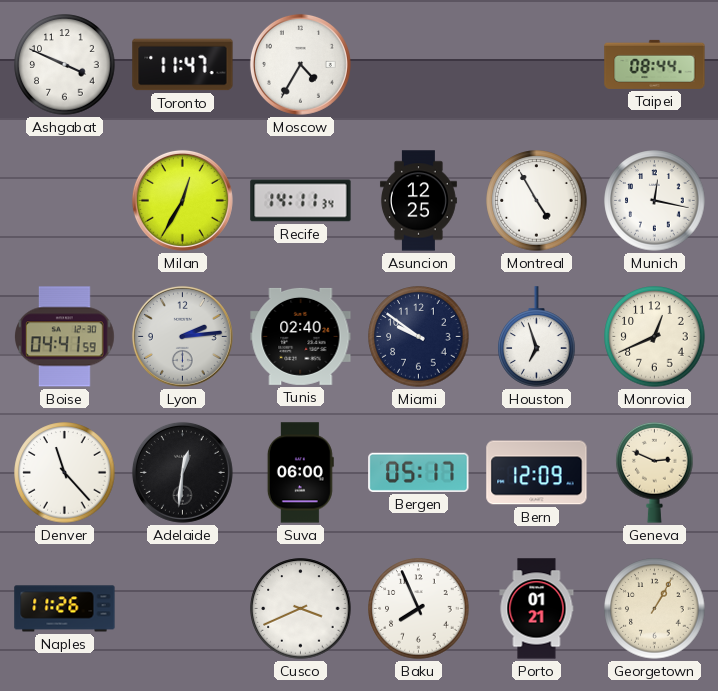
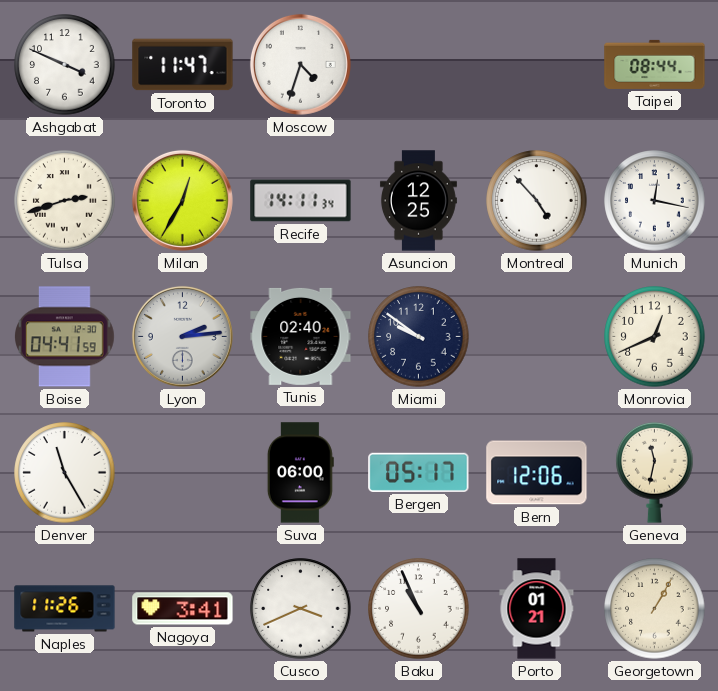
Moscow: 4:35 -> 4:33
Tulsa: none -> 2:42
Montreal: 4:55 -> 4:53
Houston: 6:57 -> none
Denver: 11:23 -> 11:25
Adelaide: 12:31 -> none
Bern: 12:09 -> 12:06
Geneva: 2:49 -> 11:32
Nagoya: none -> 3:41
Baku: 7:56 -> 10:56
